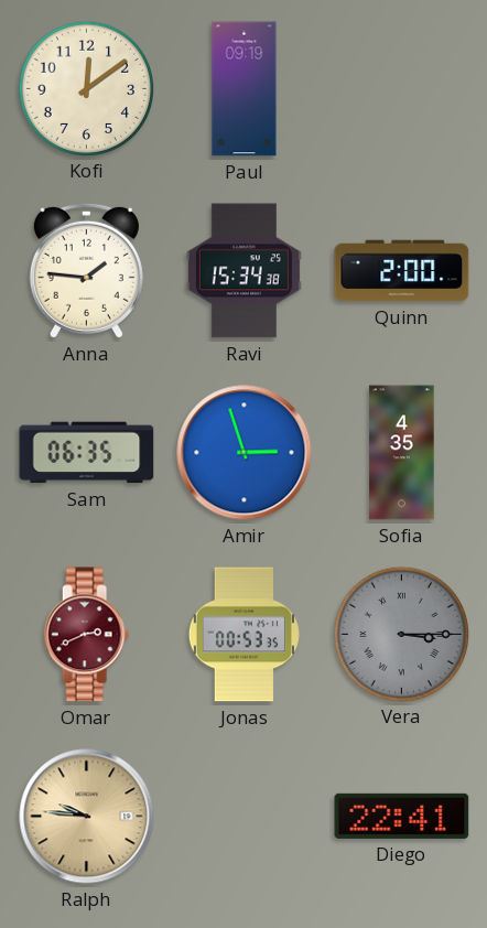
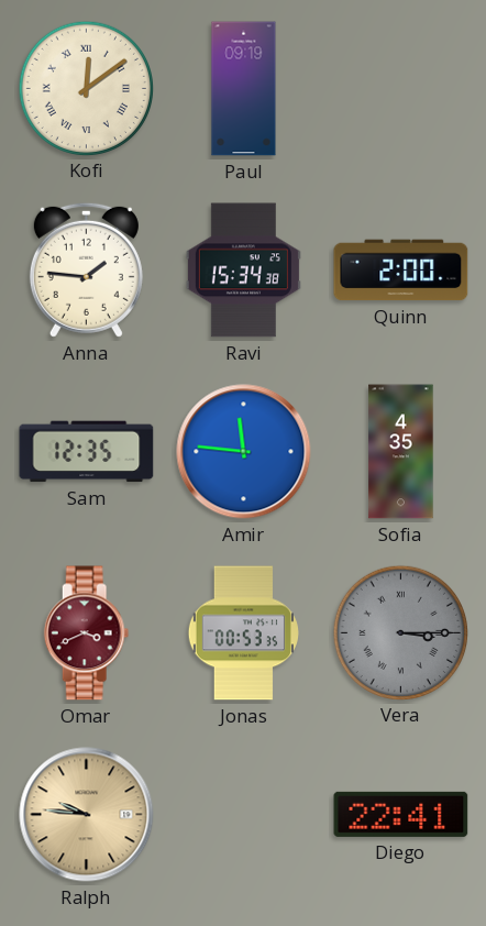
Kofi numerals: Arabic -> Roman
Sam: 06:35 -> 12:35
Amir: 2:57 -> 11:46
Omar: 2:41 -> 3:41
